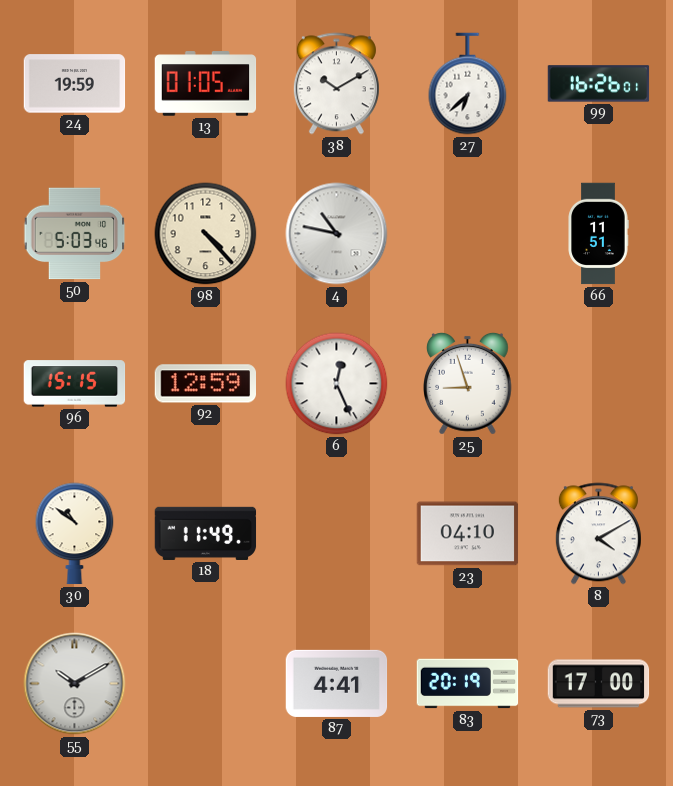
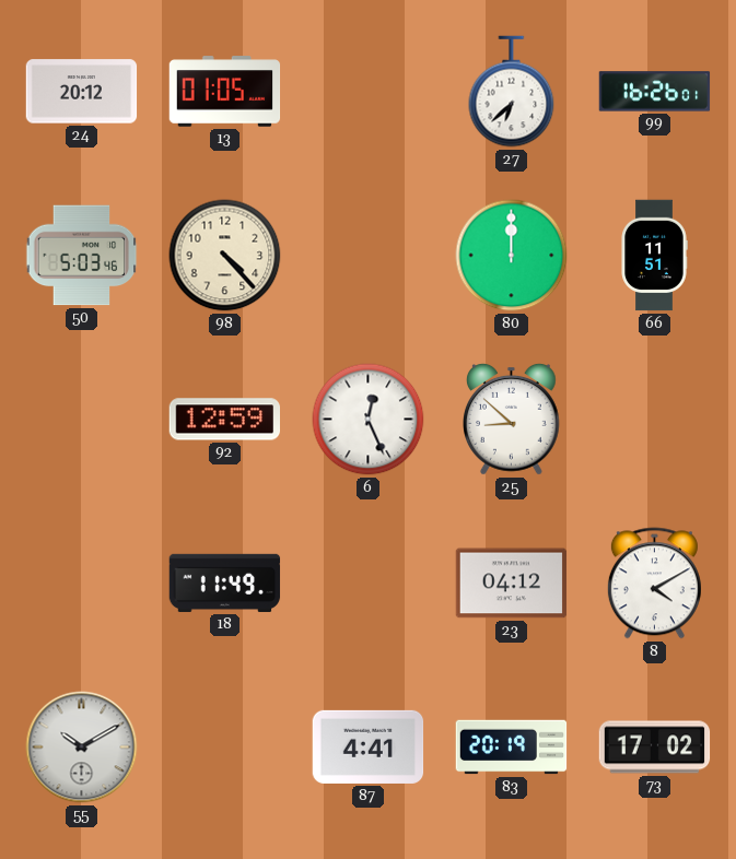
24: 19:59 -> 20:12
38: 10:10 -> none
4: 10:47 -> none
80: none -> 12:00
96: 15:15 -> none
25: 8:57 -> 8:52
30: 10:51 -> none
23: 04:10 -> 04:12
73: 17:00 -> 17:02
